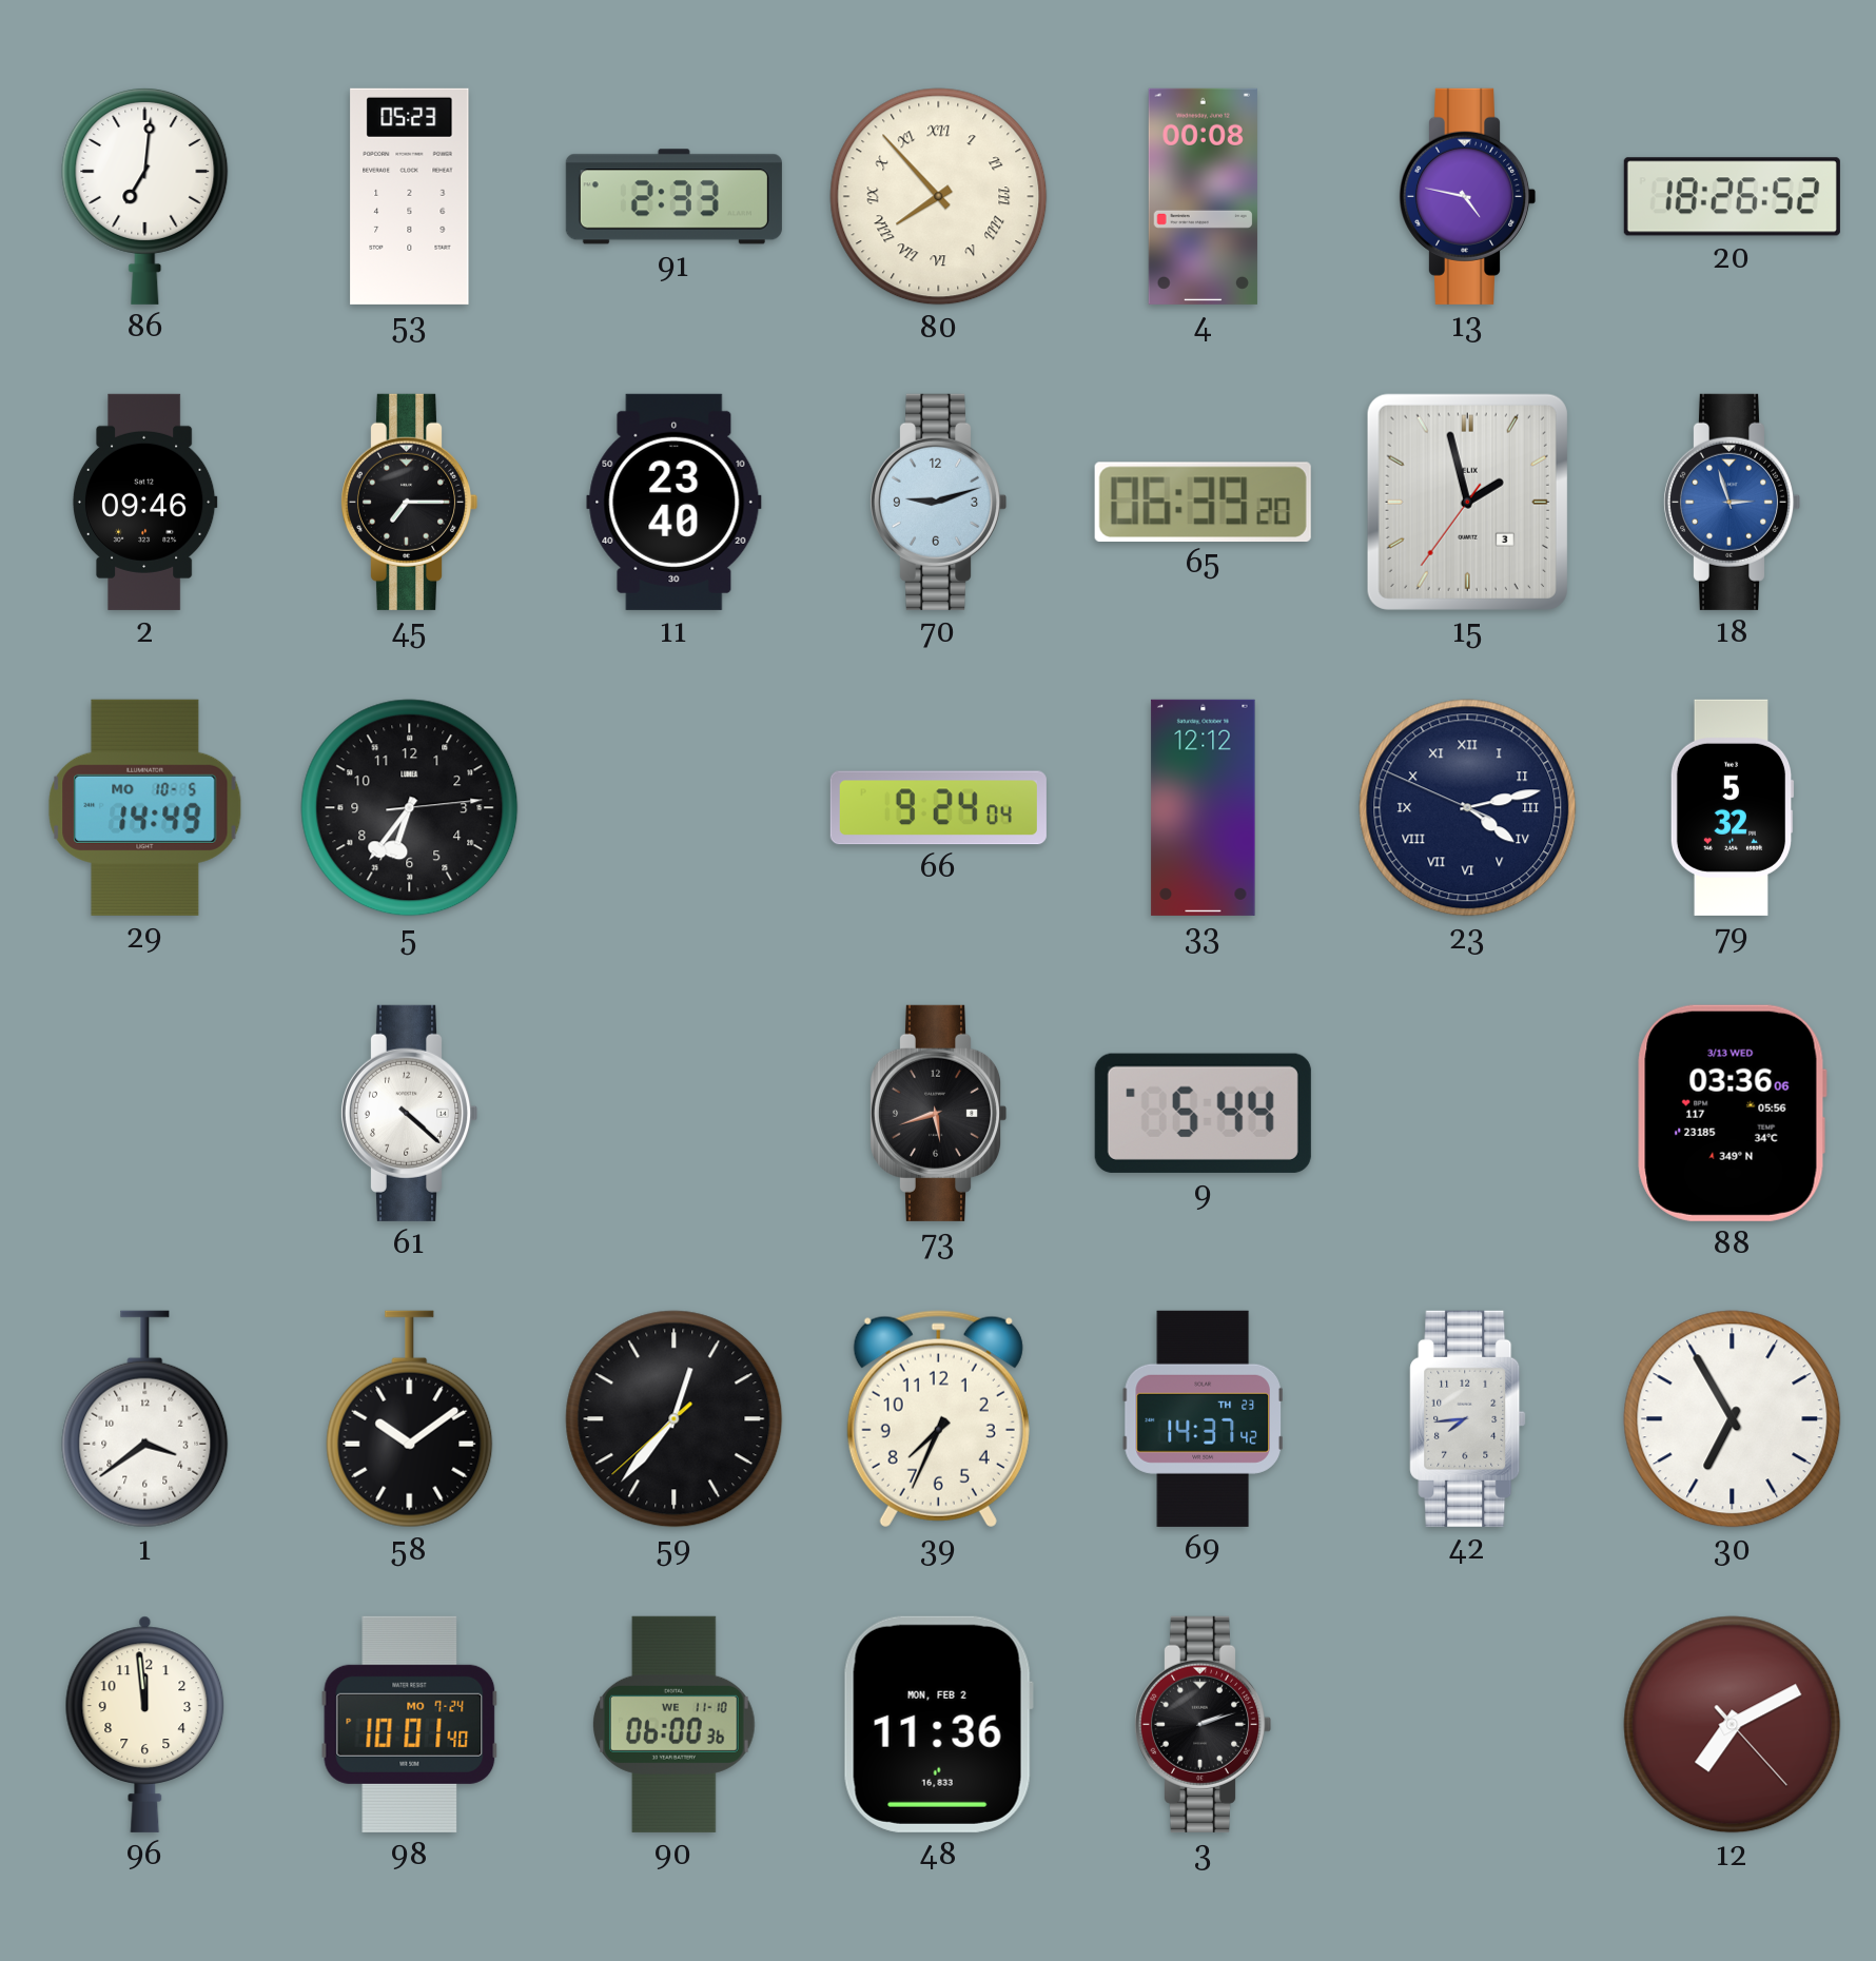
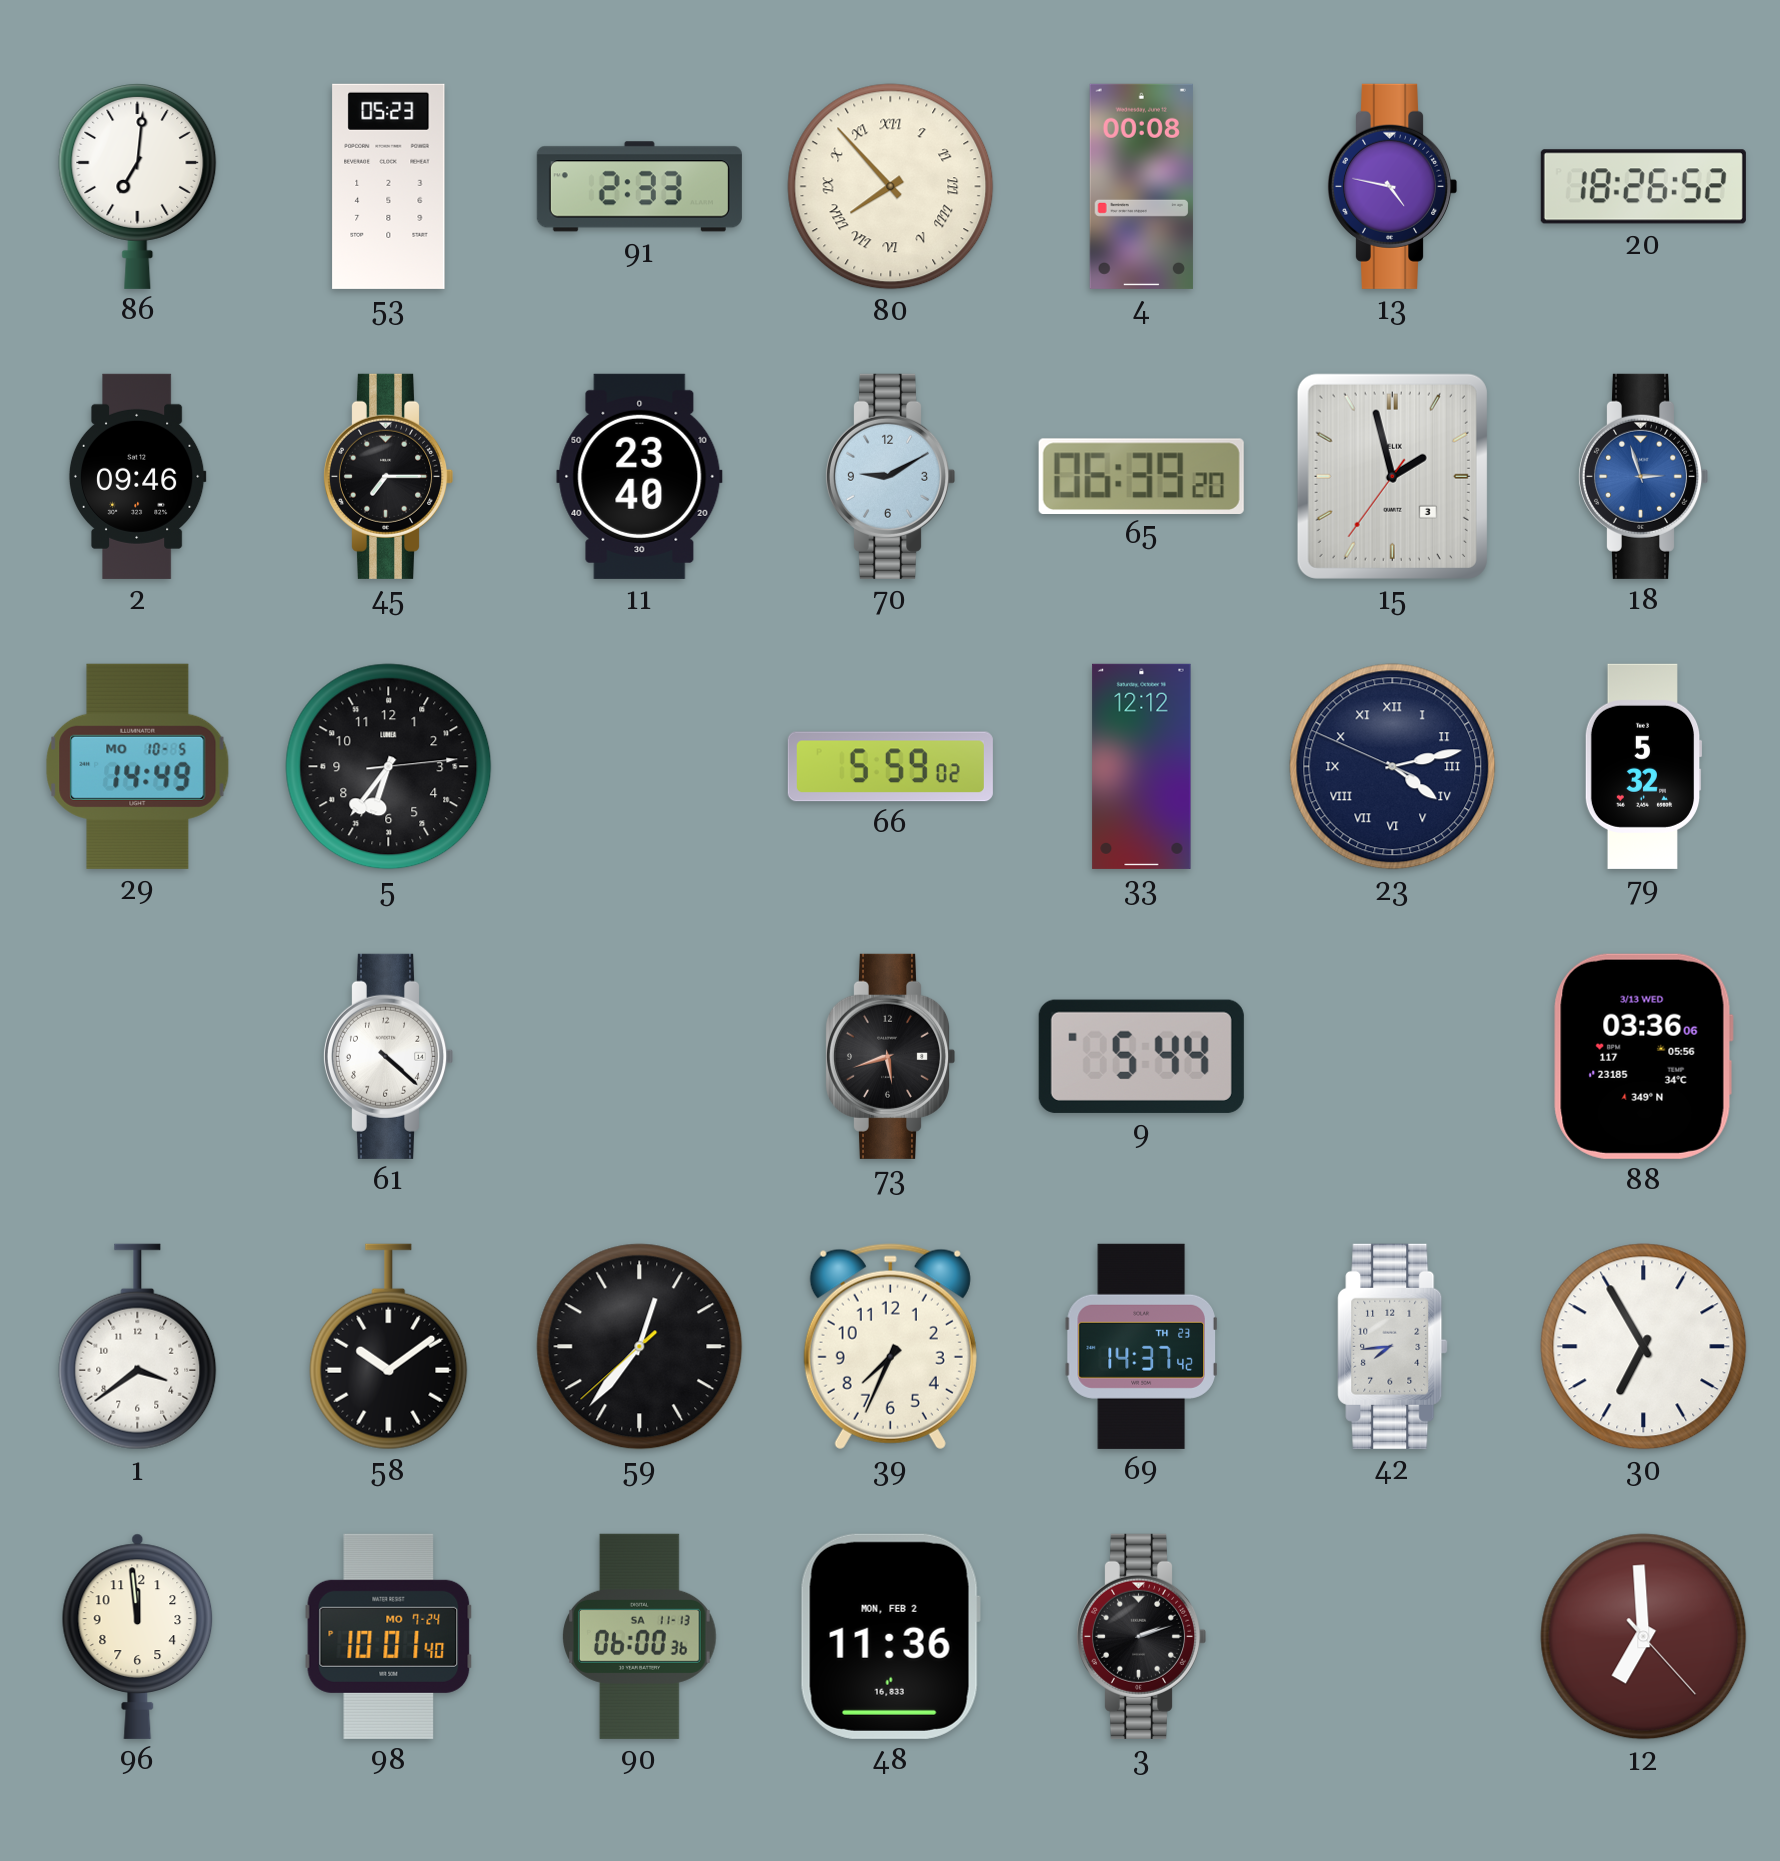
70: 9:12 -> 9:10
66: 9:24 -> 5:59
90 date: WE 11-10 -> SA 11-13
12: 7:10 -> 6:59
